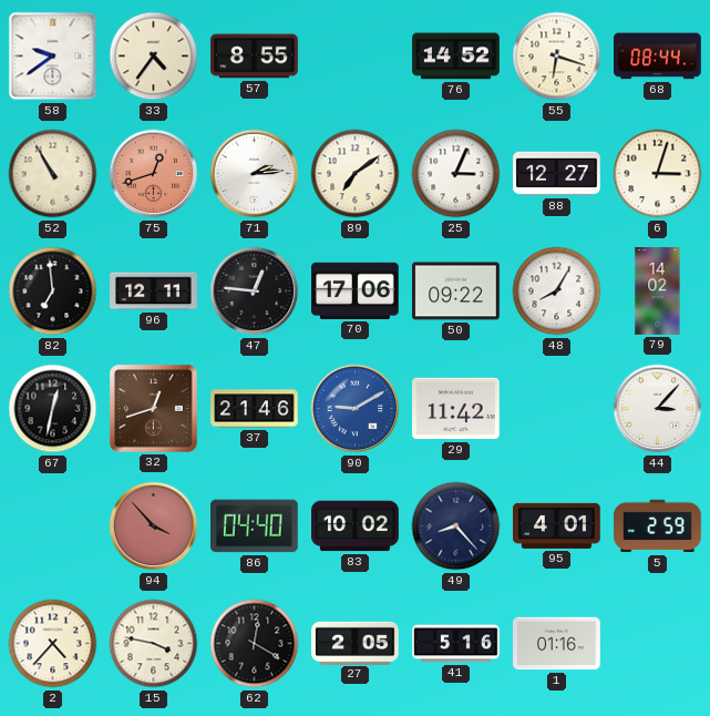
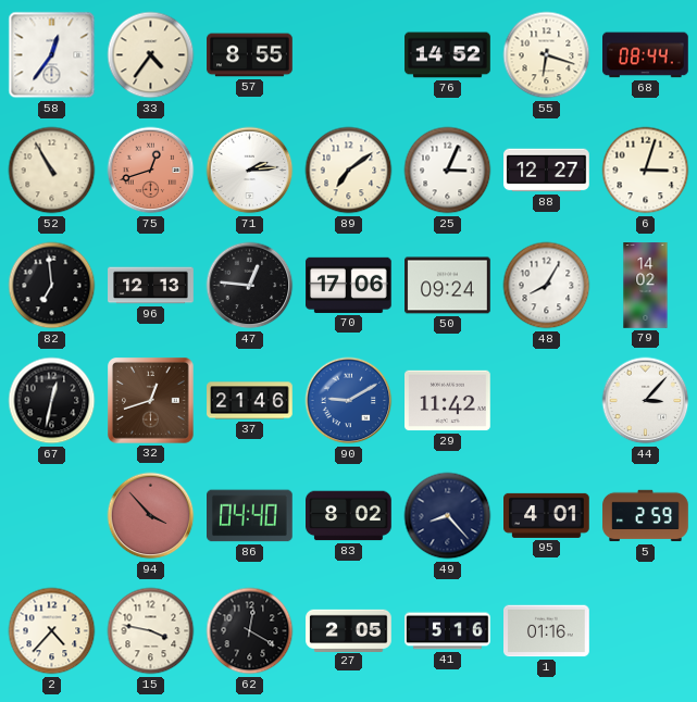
58: 9:39 -> 12:36
96: 12:11 -> 12:13
50: 09:22 -> 09:24
83: 10:02 -> 8:02
